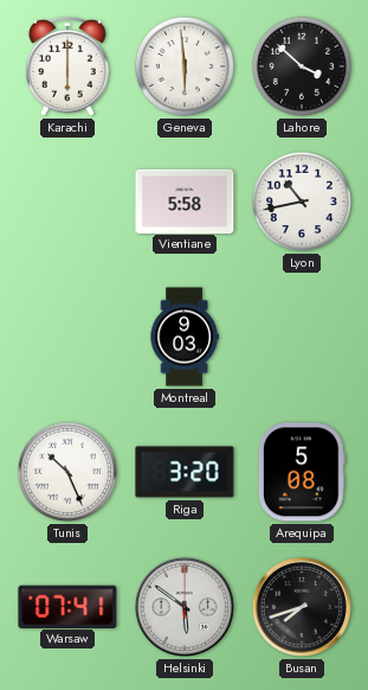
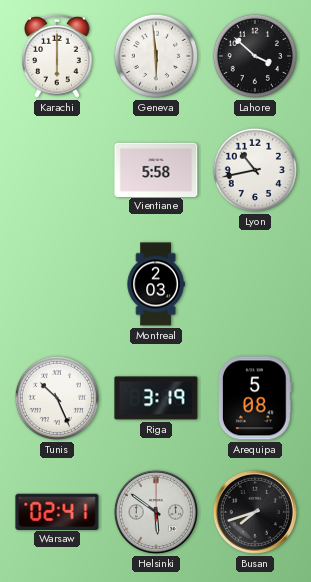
Montreal: 9:03 -> 2:03
Riga: 3:20 -> 3:19
Warsaw: 07:41 -> 02:41
